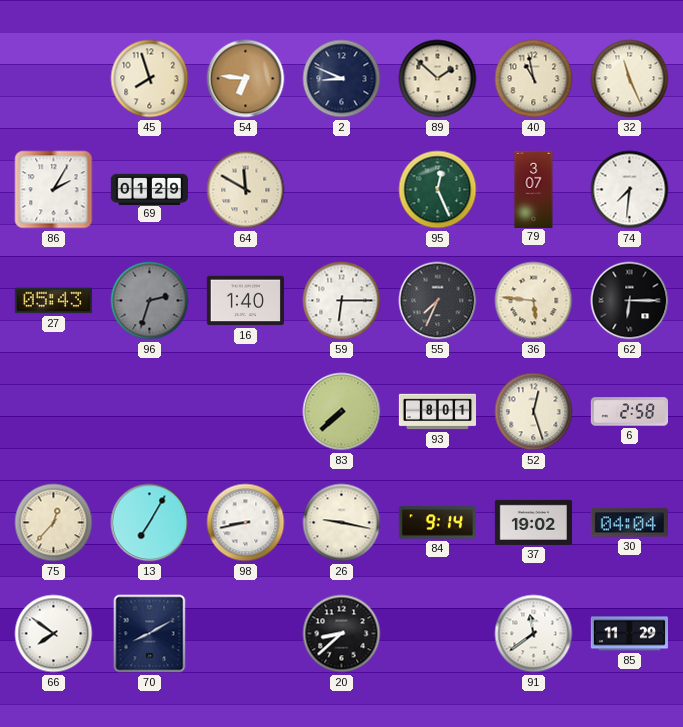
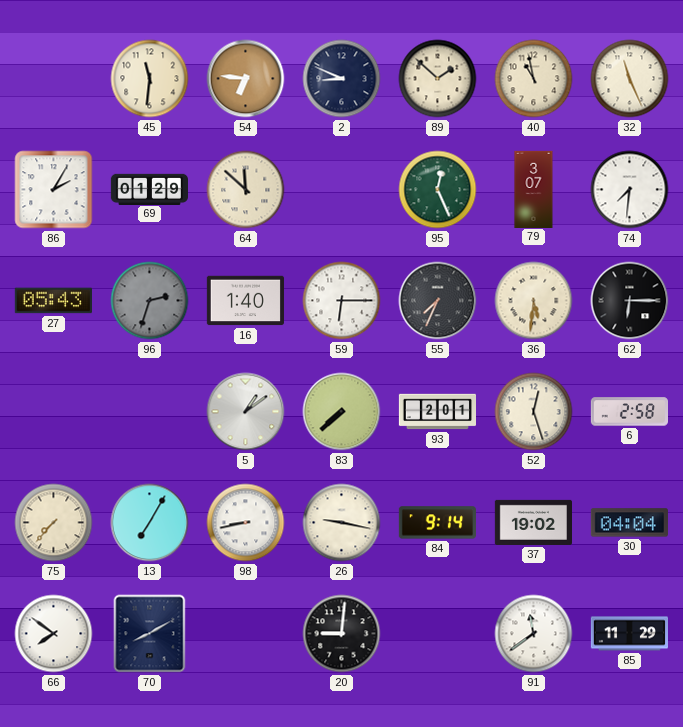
45: 7:57 -> 11:31
64: 11:50 -> 11:52
36: 5:46 -> 5:31
5: none -> 1:09
93: 8:01 -> 2:01
75: 12:37 -> 7:37
20: 8:38 -> 9:01
